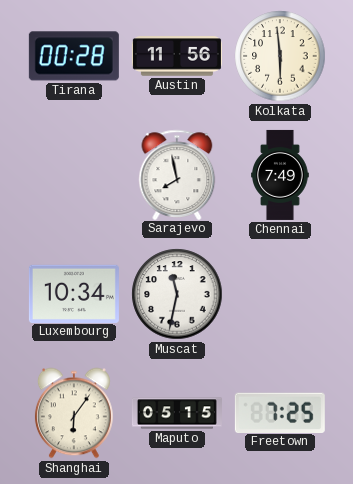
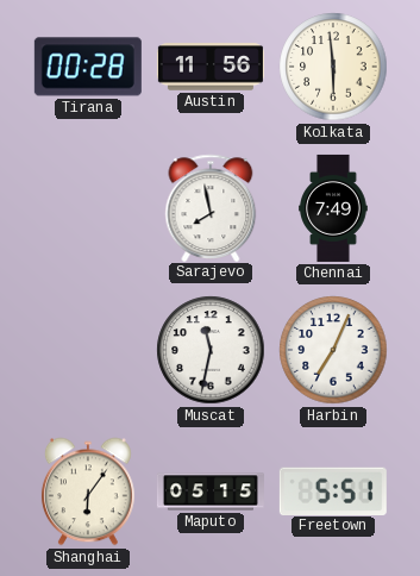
Luxembourg: 10:34 -> none
Harbin: none -> 7:04
Freetown: 7:25 -> 5:51
